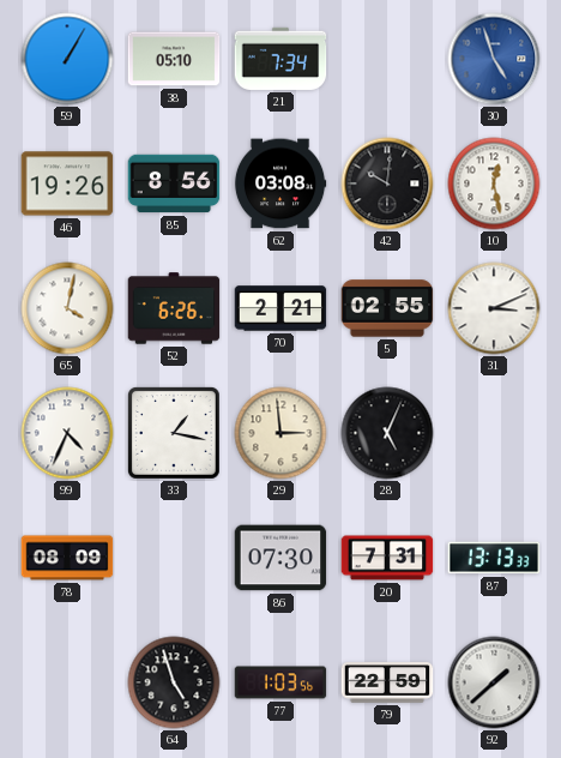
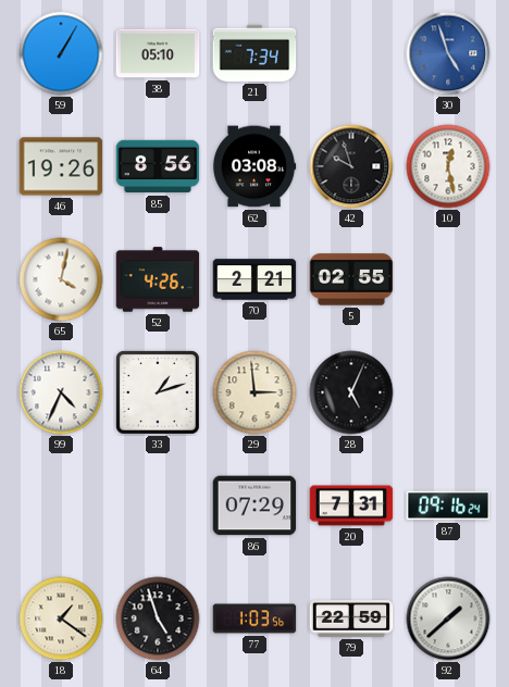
42: 10:01 -> 9:57
52: 6:26 -> 4:26
31: 3:11 -> none
33: 1:17 -> 1:12
78: 08:09 -> none
86: 07:30 -> 07:29
87: 13:13 -> 09:16
18: none -> 1:21
